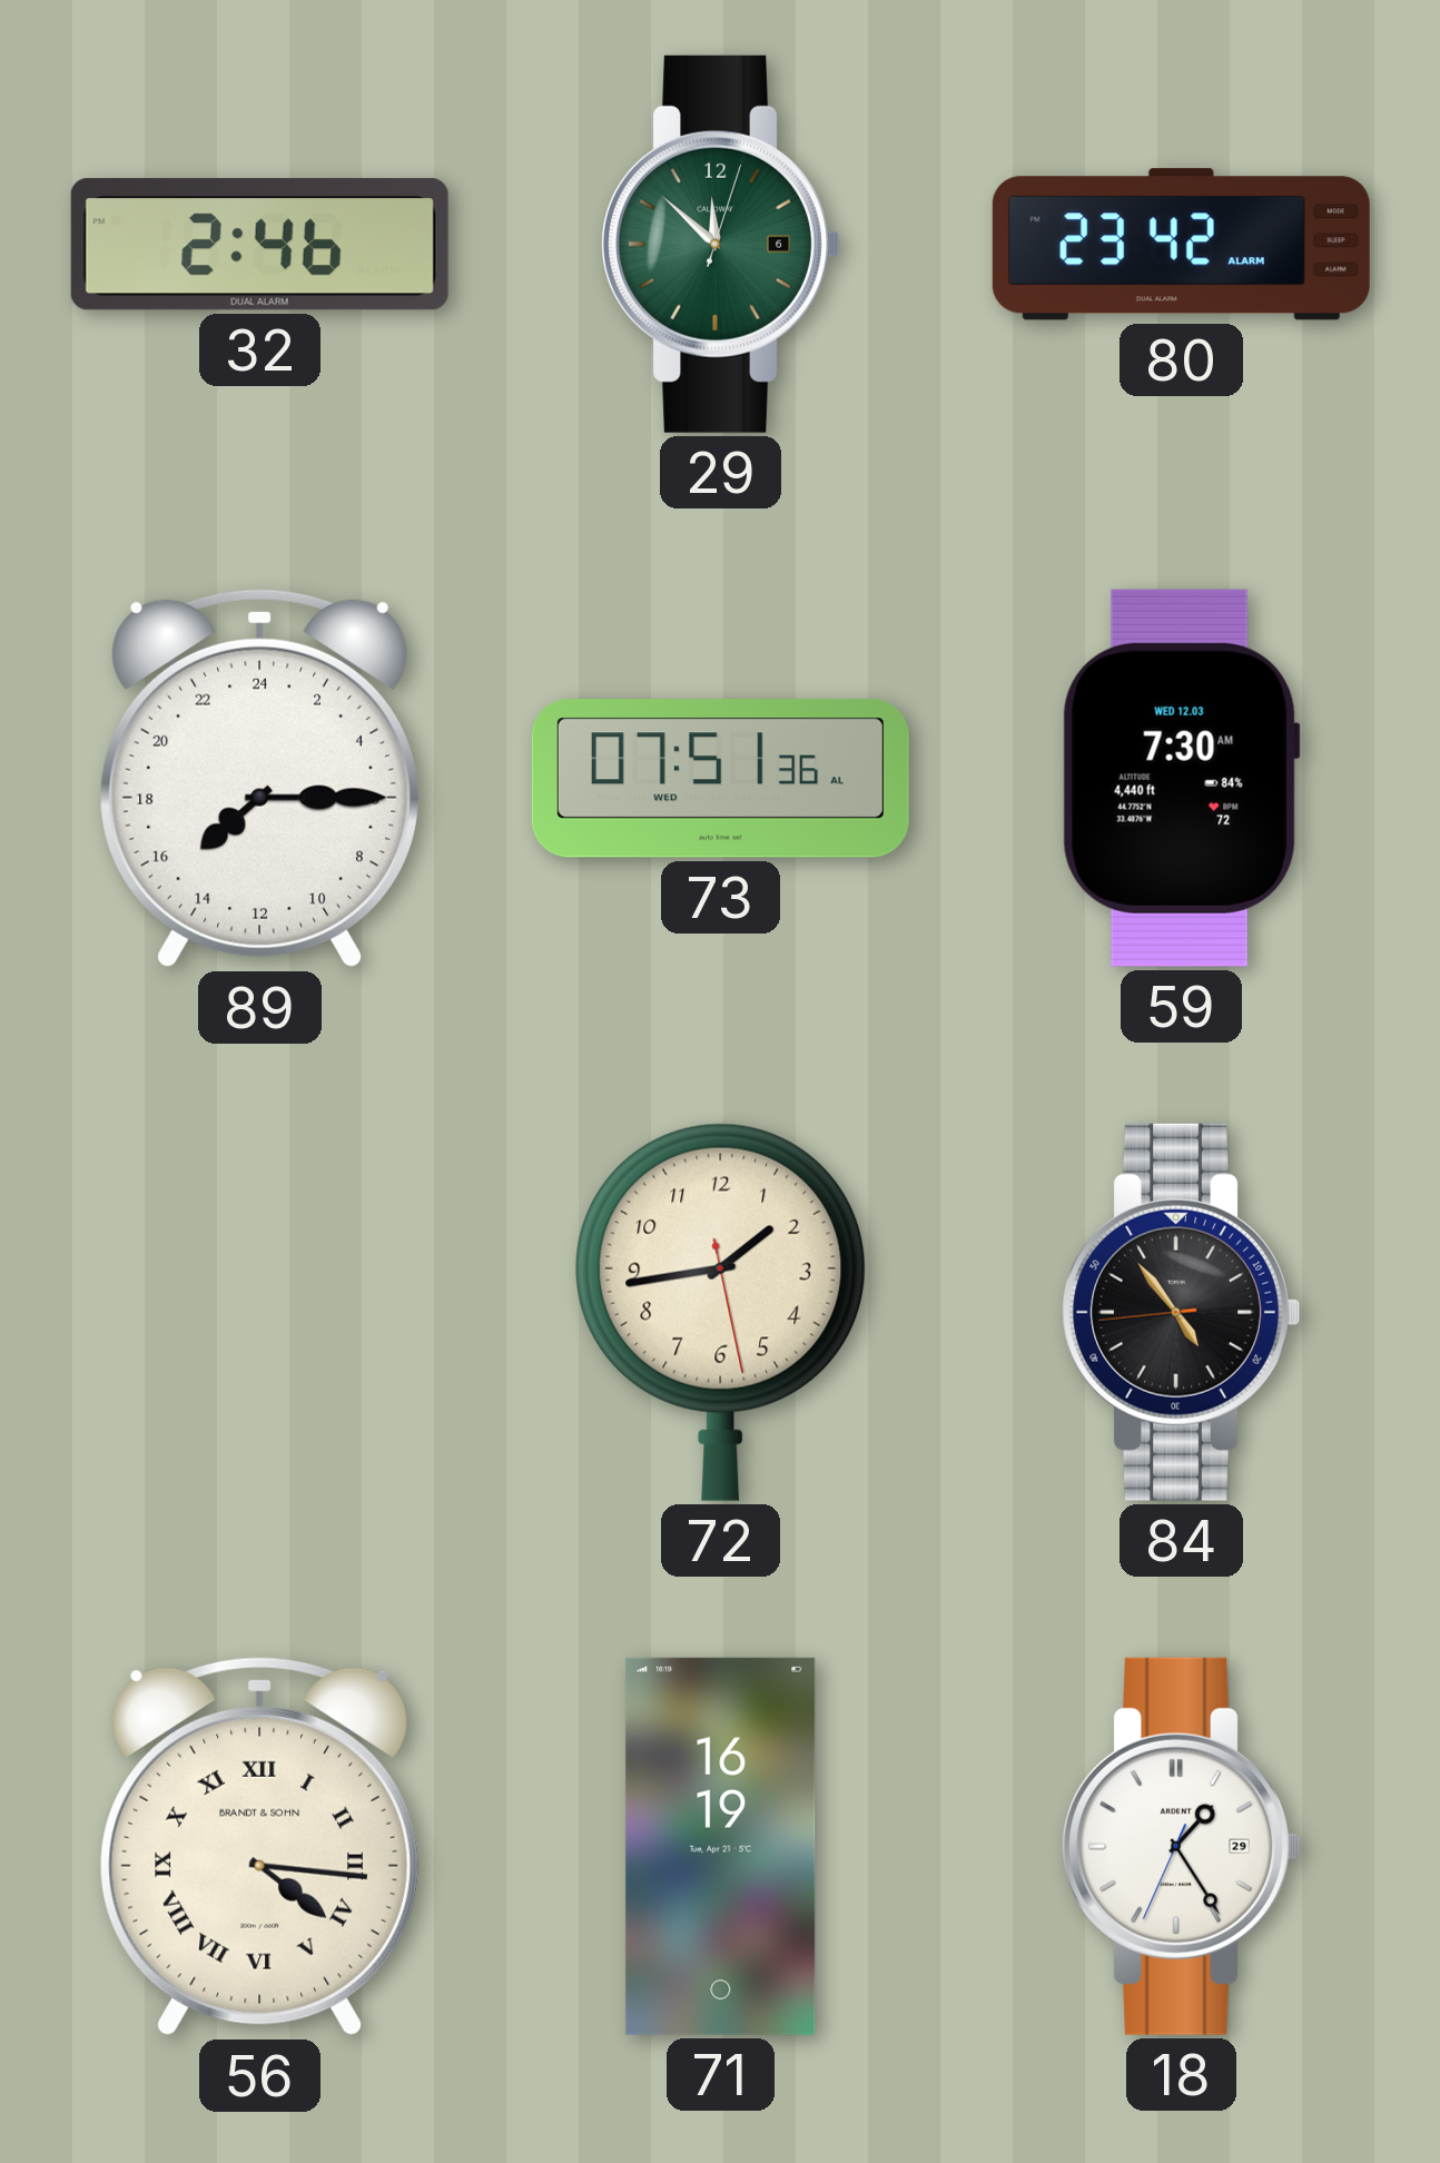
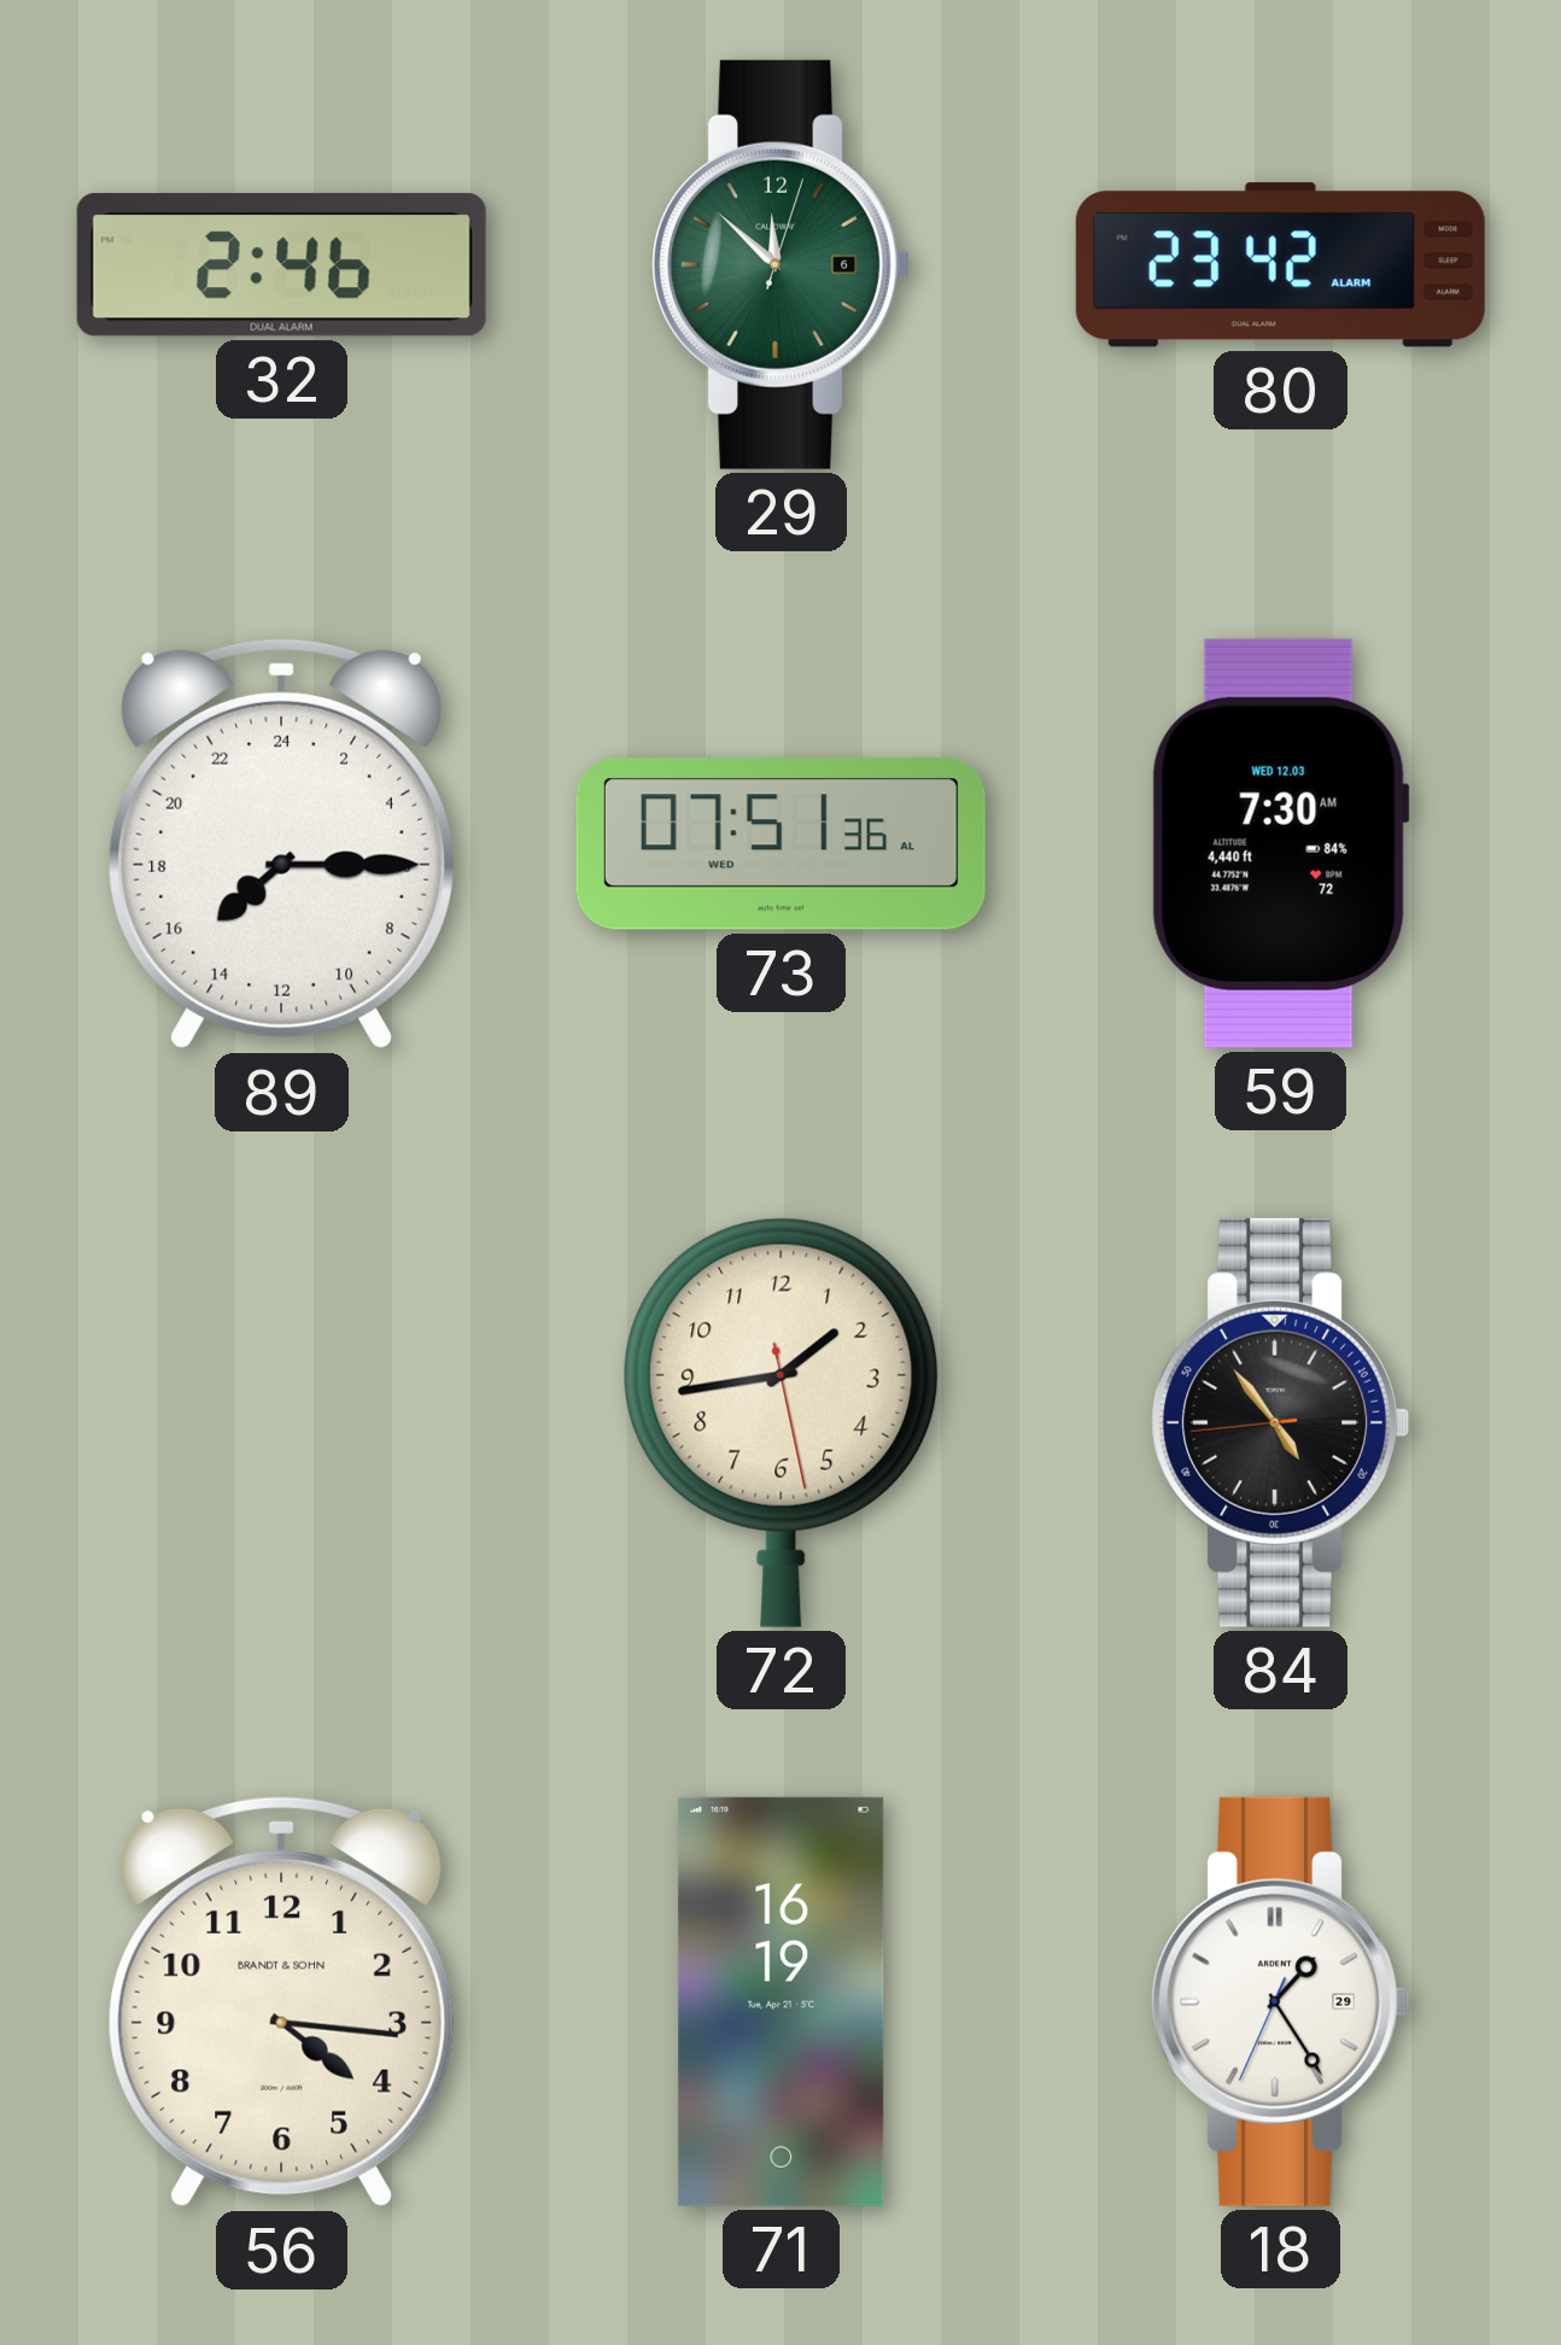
56 numerals: Roman -> Arabic
